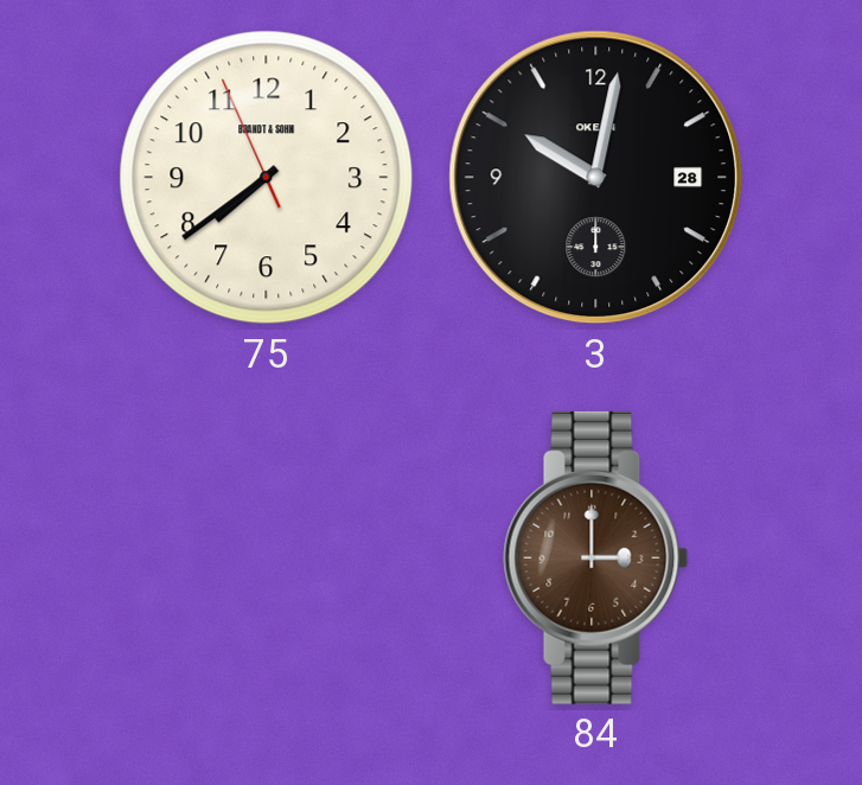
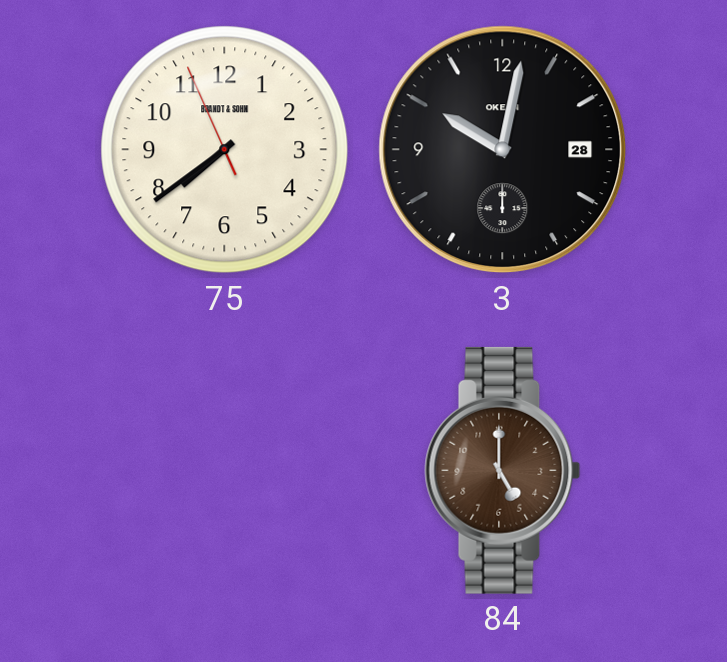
84: 3:00 -> 5:00
